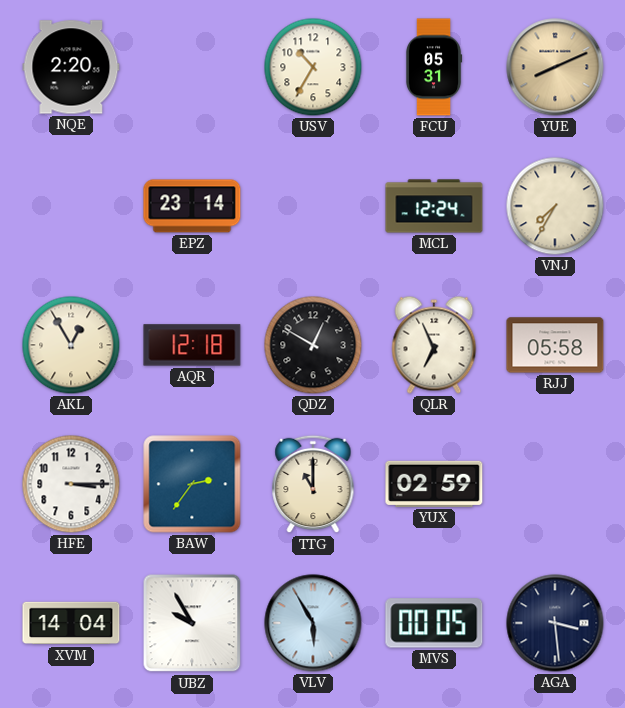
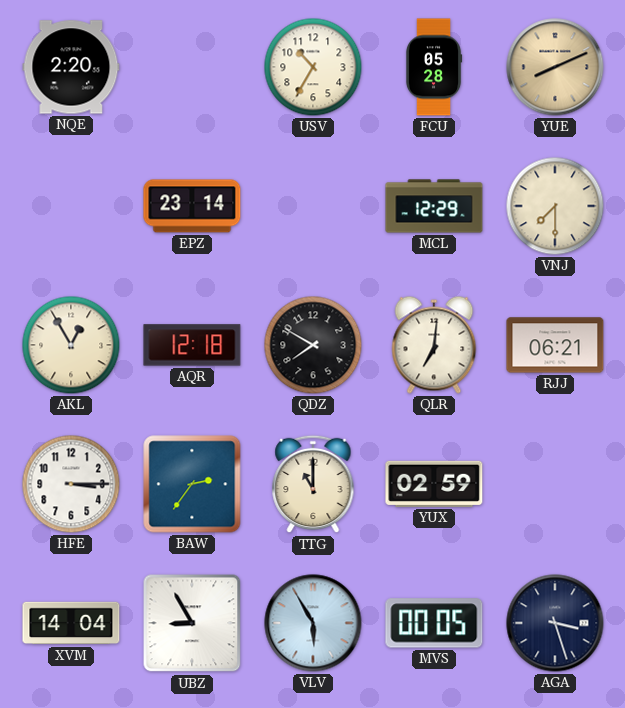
FCU: 05:31 -> 05:28
MCL: 12:24 -> 12:29
VNJ: 7:35 -> 7:30
QDZ: 12:50 -> 7:50
QLR: 6:56 -> 7:01
RJJ: 05:58 -> 06:21
UBZ: 9:55 -> 8:55
AGA: 3:29 -> 3:27
